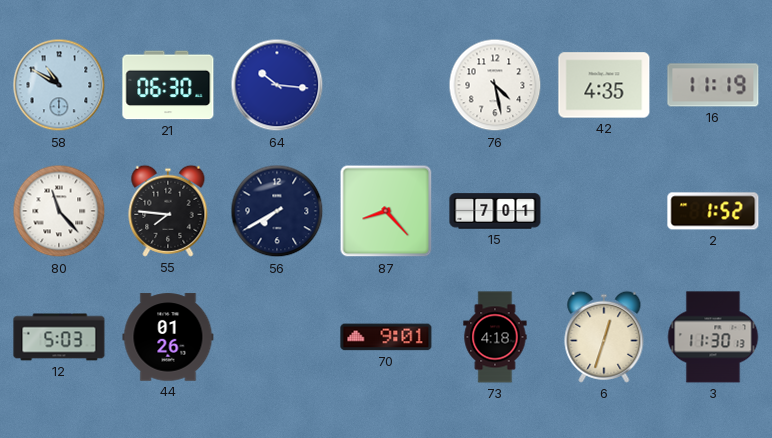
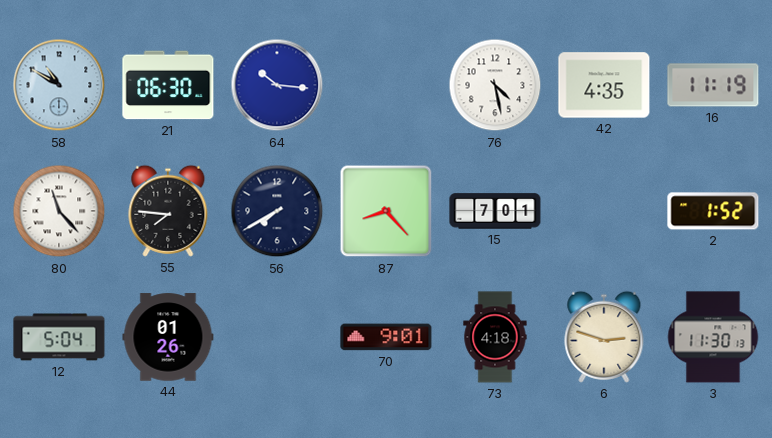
12: 5:03 -> 5:04
6: 12:33 -> 2:48
